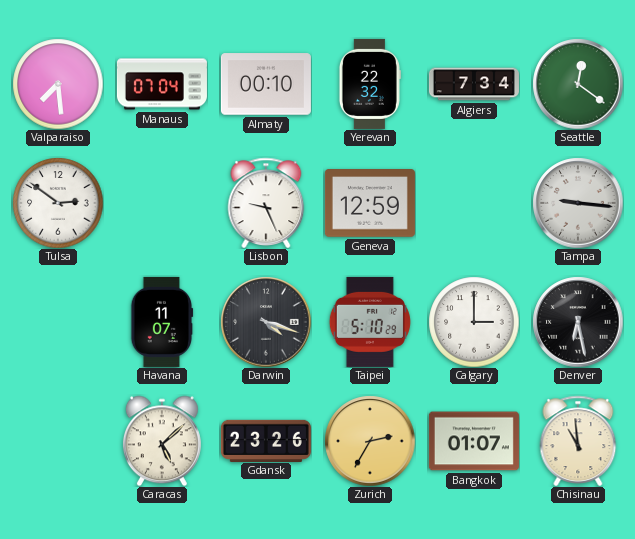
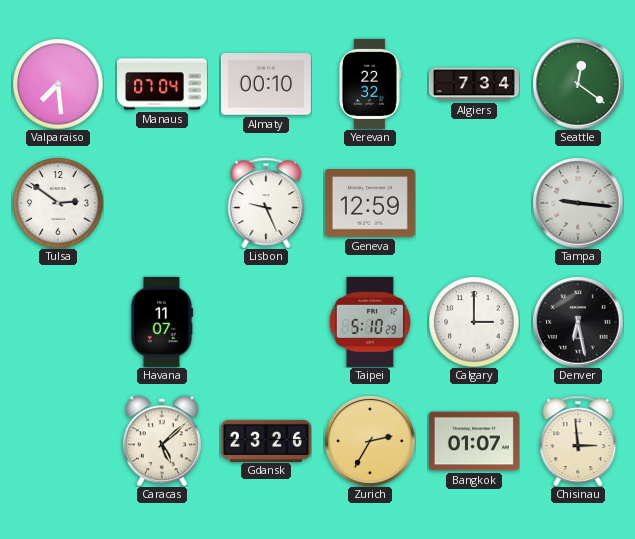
Darwin: 4:18 -> none
Chisinau: 10:59 -> 2:59
